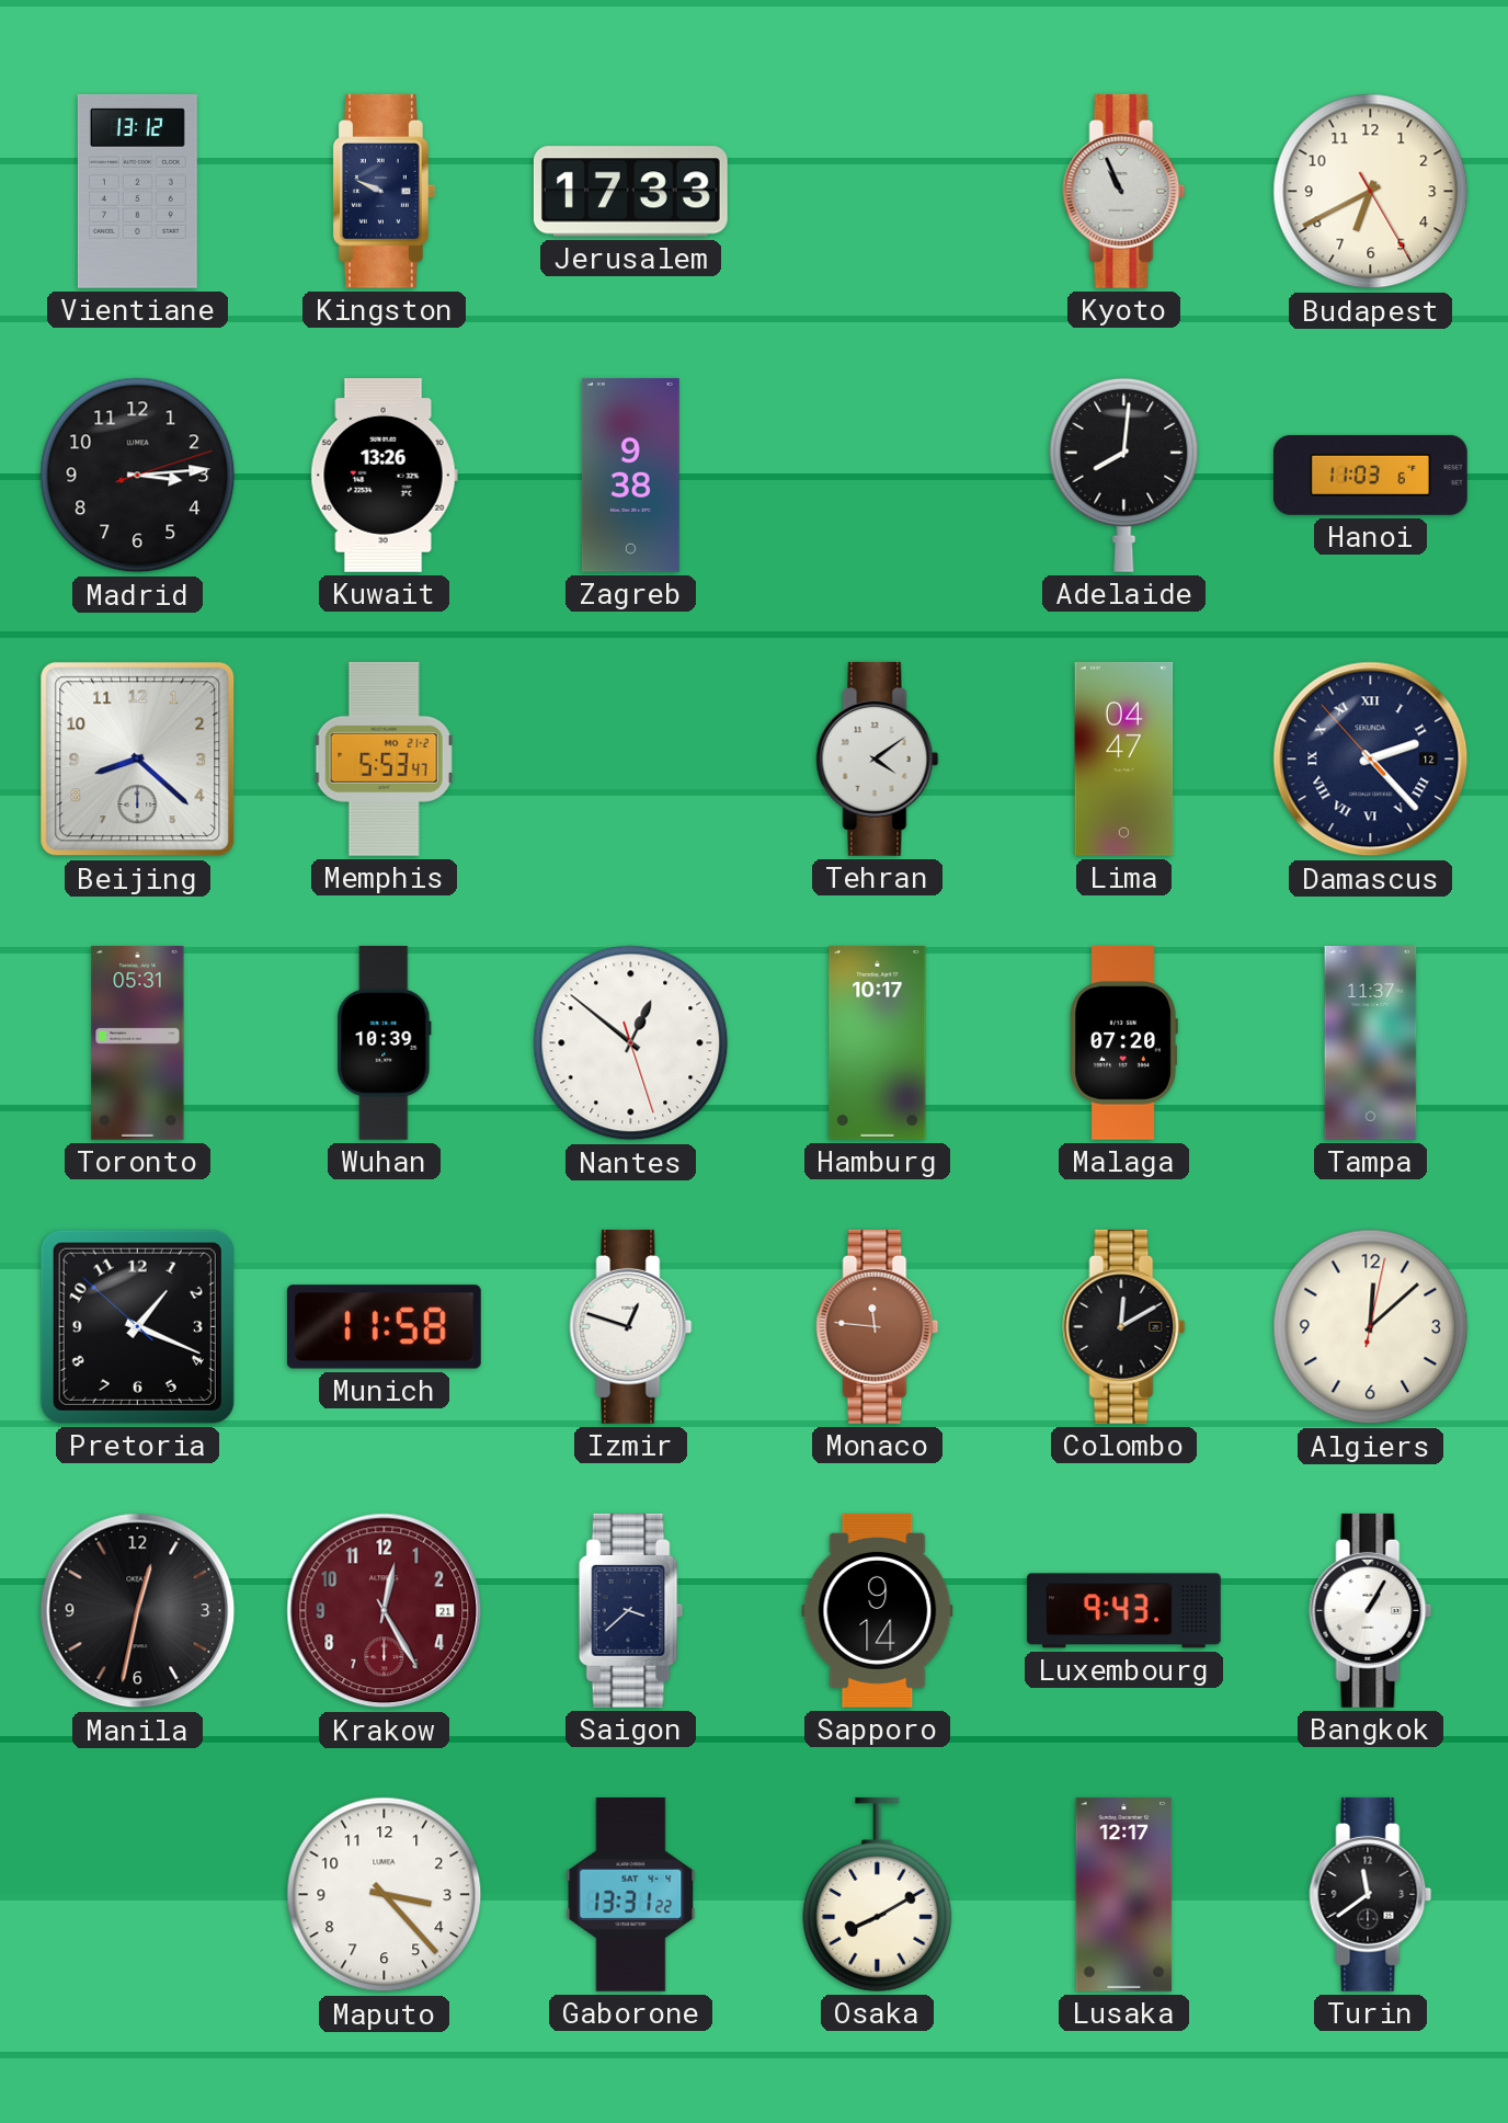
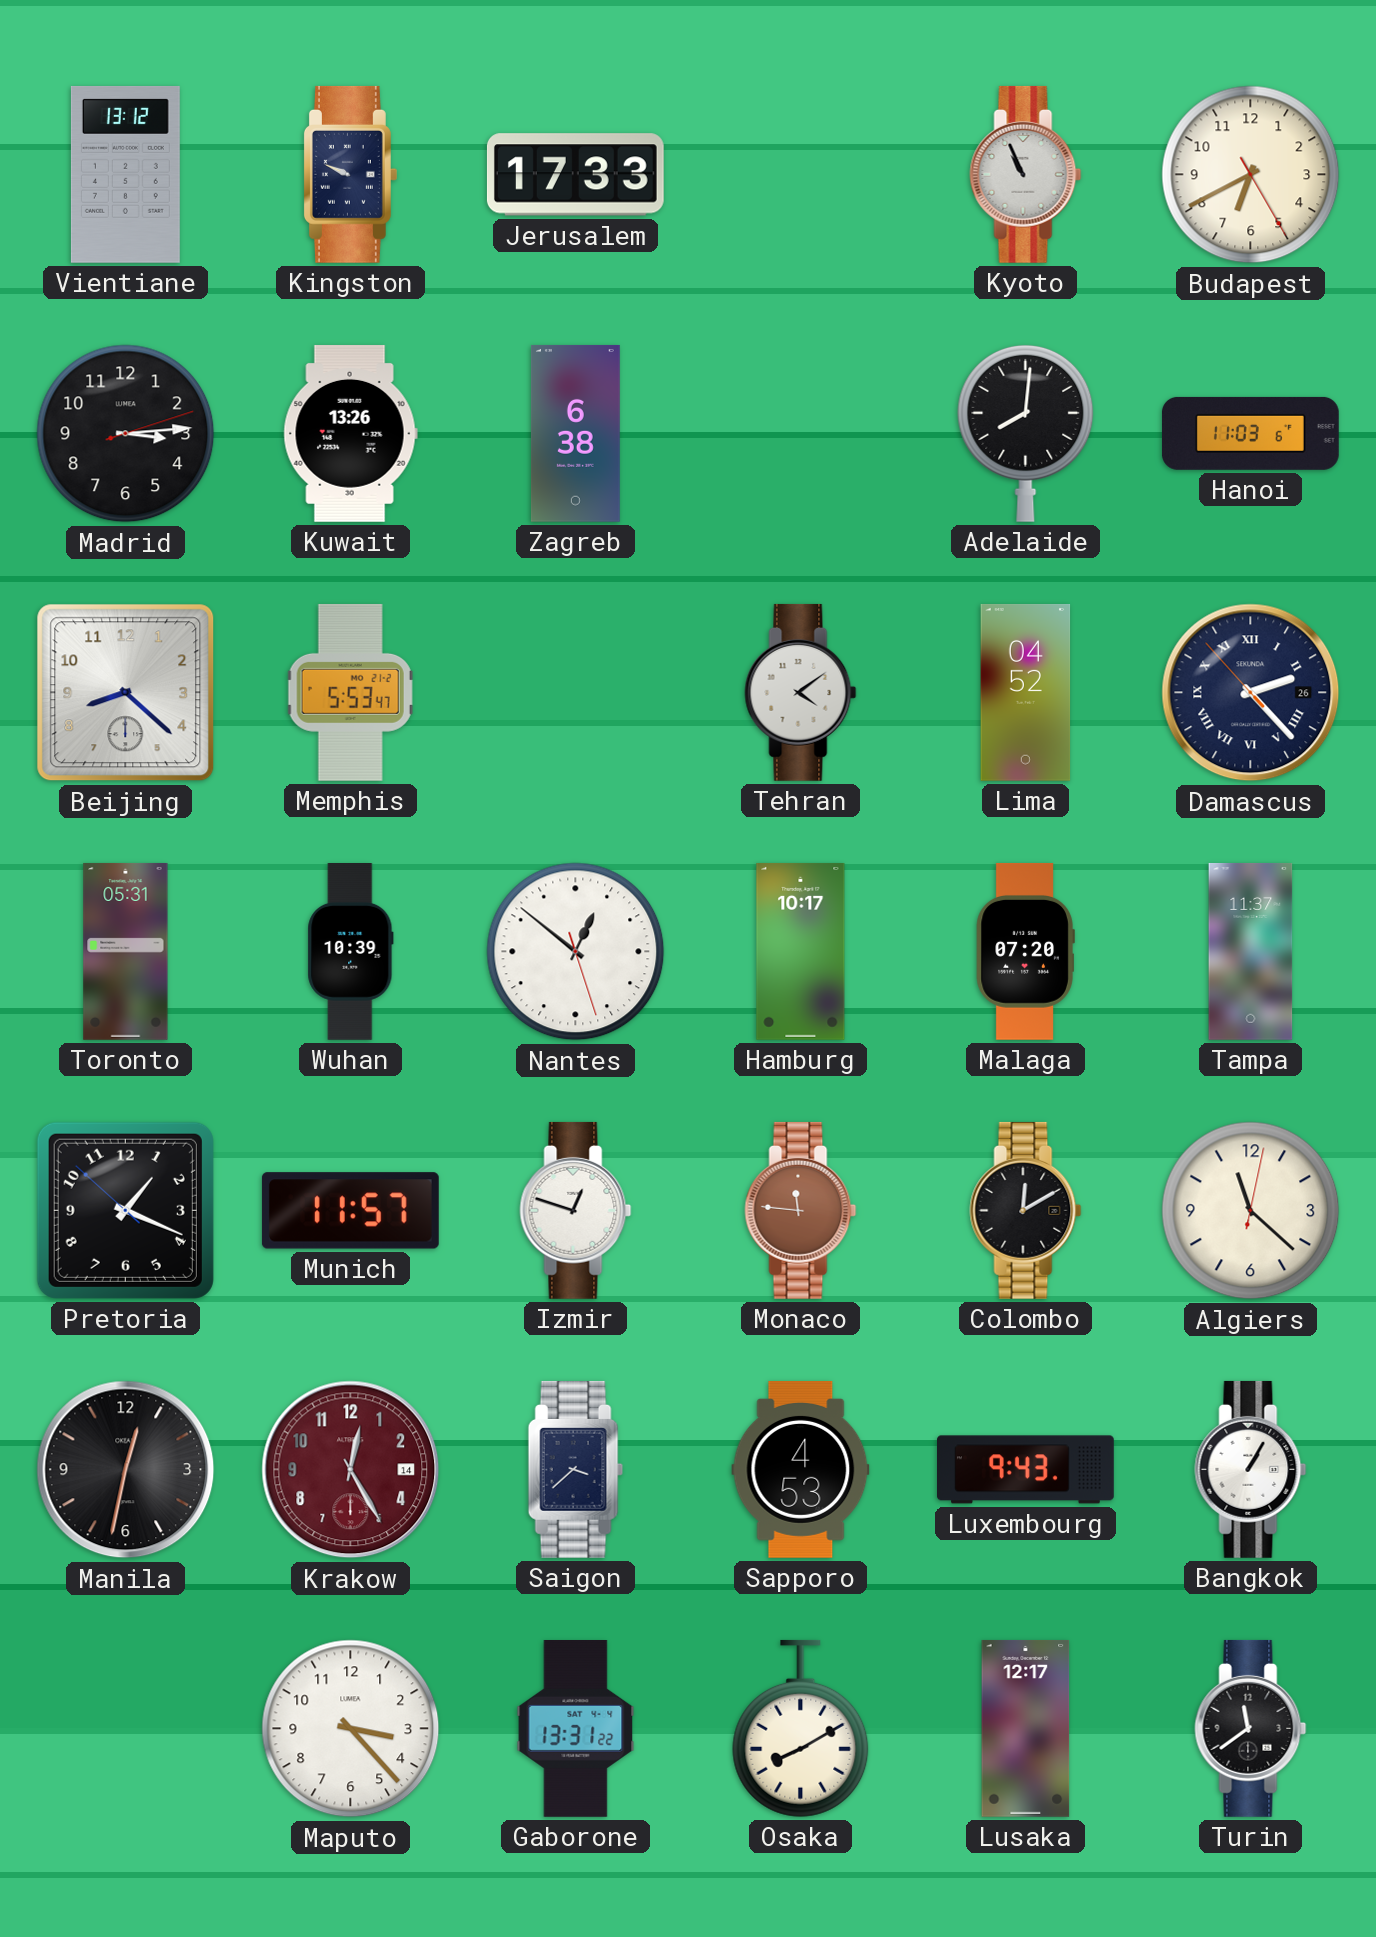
Zagreb: 9:38 -> 6:38
Lima: 04:47 -> 04:52
Damascus date: 12 -> 26
Munich: 11:58 -> 11:57
Algiers: 12:08 -> 11:22
Krakow date: 21 -> 14
Sapporo: 9:14 -> 4:53
